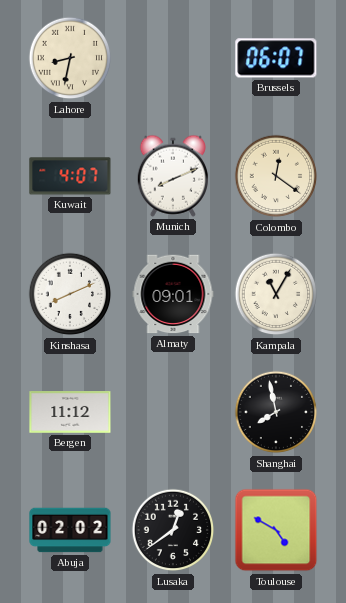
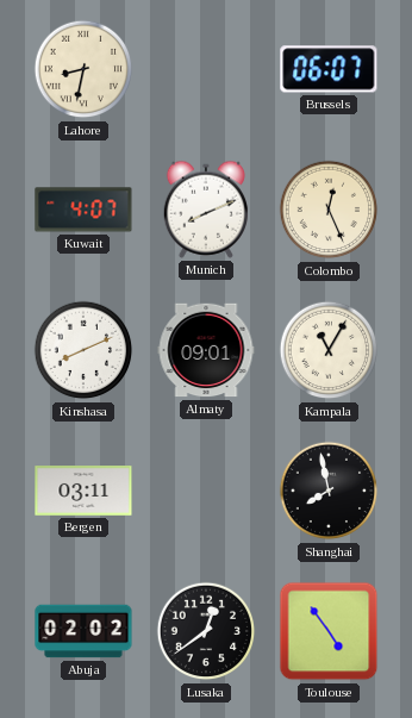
Colombo: 12:21 -> 12:26
Bergen: 11:12 -> 03:11
Toulouse: 4:50 -> 4:54
